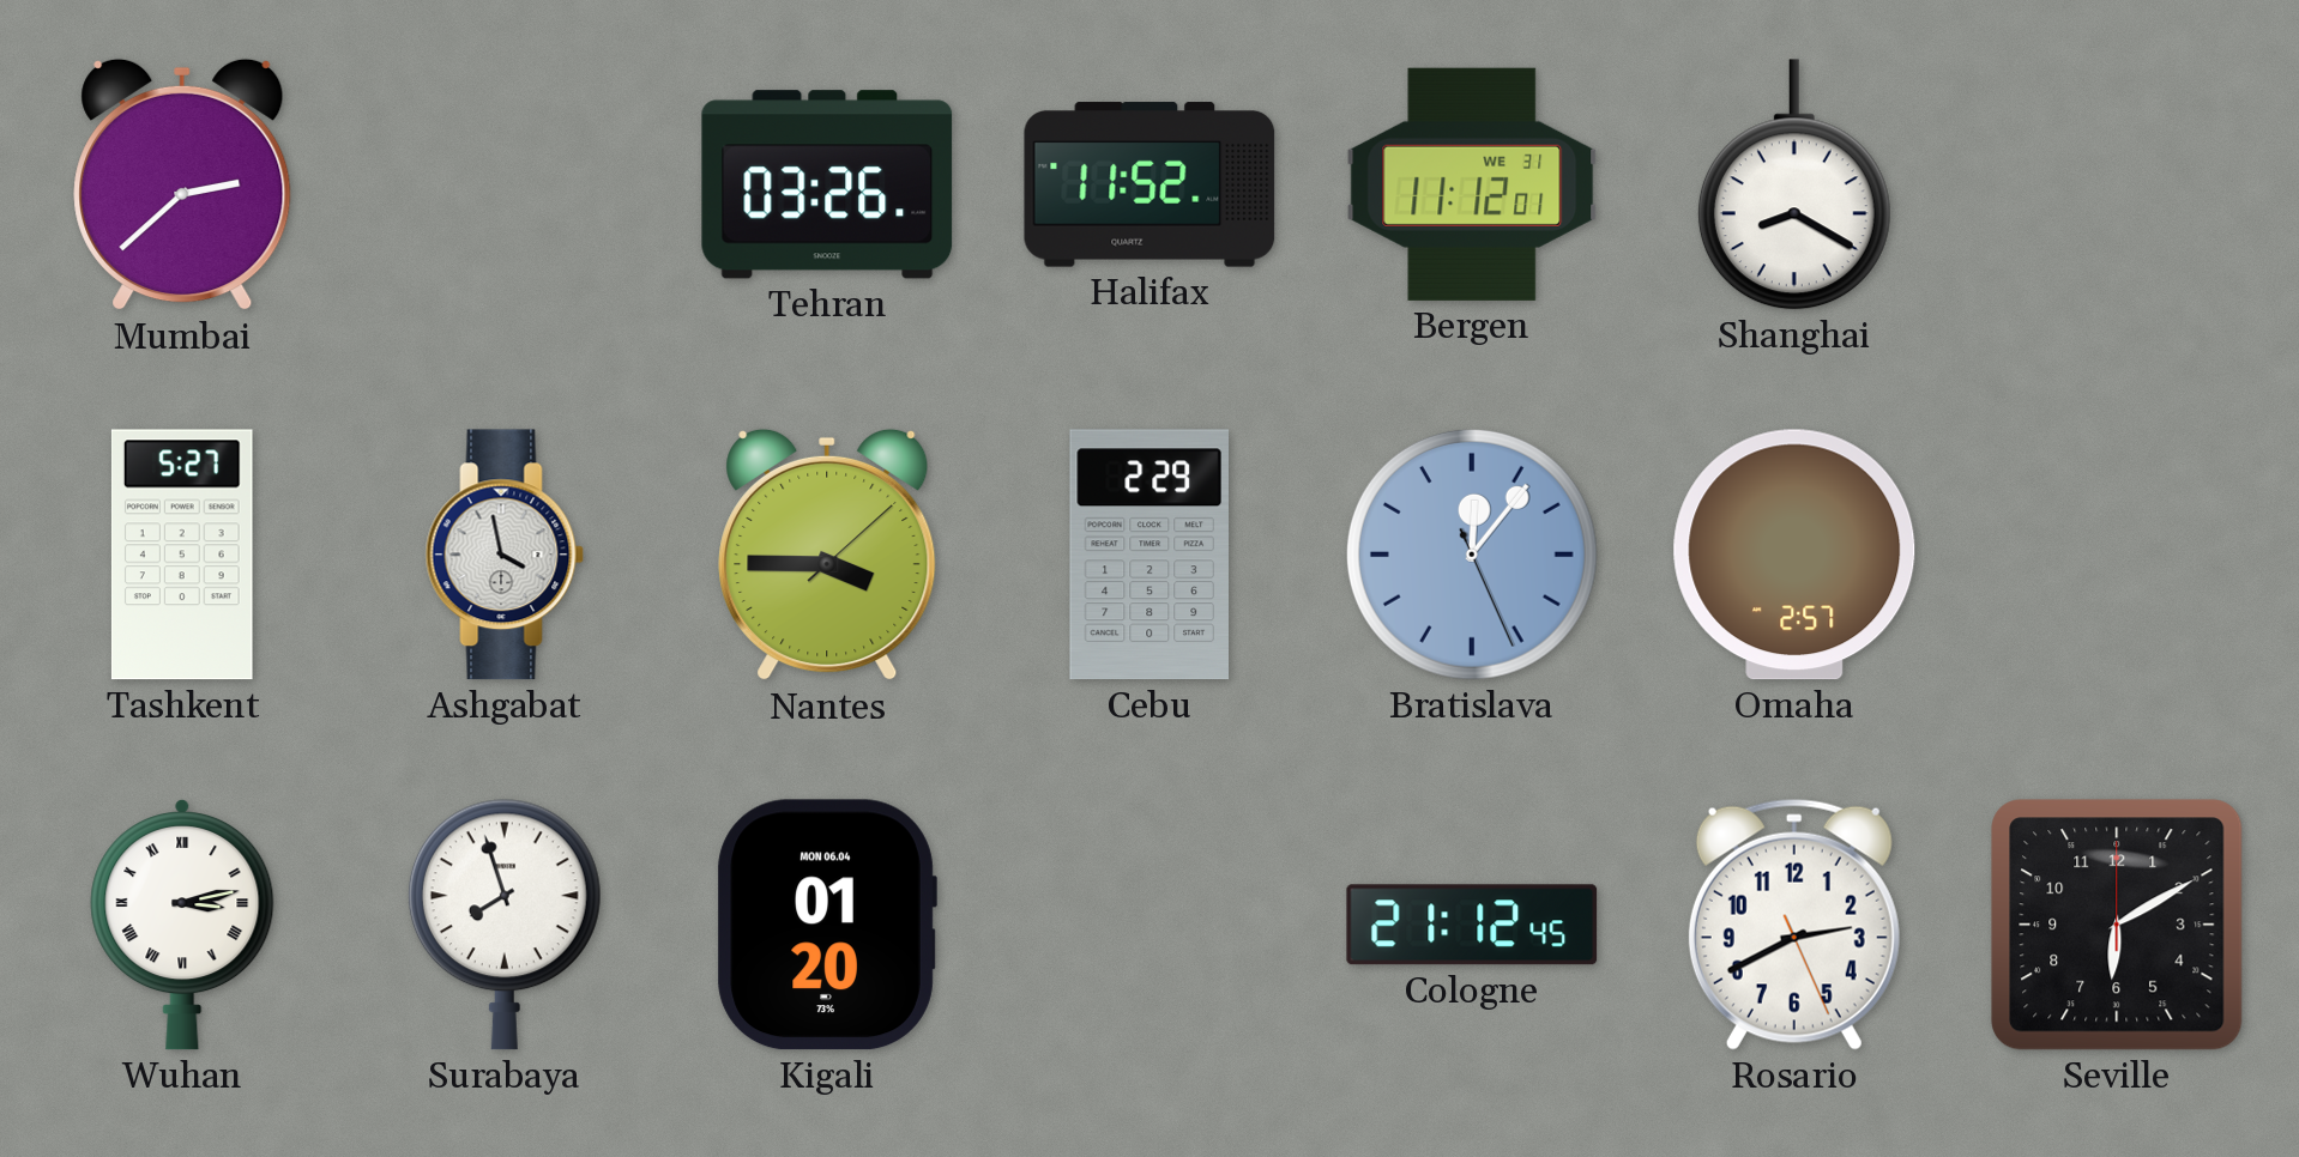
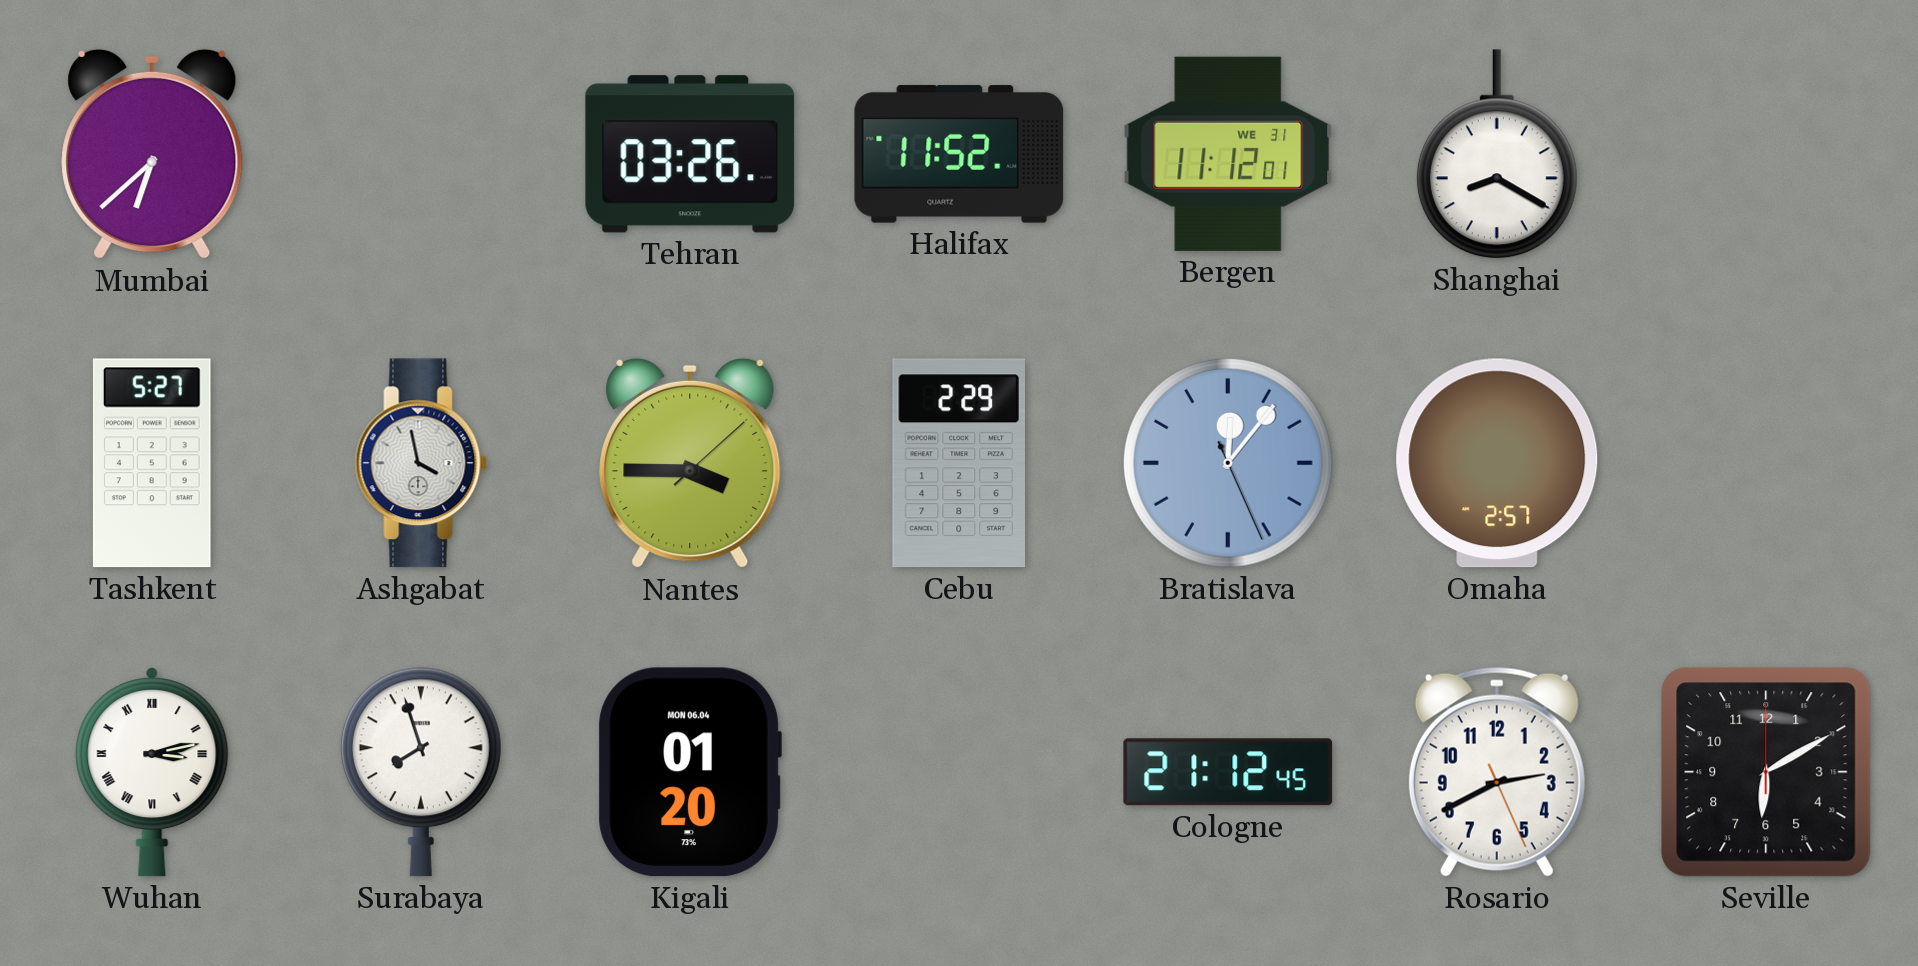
Mumbai: 2:38 -> 6:38
